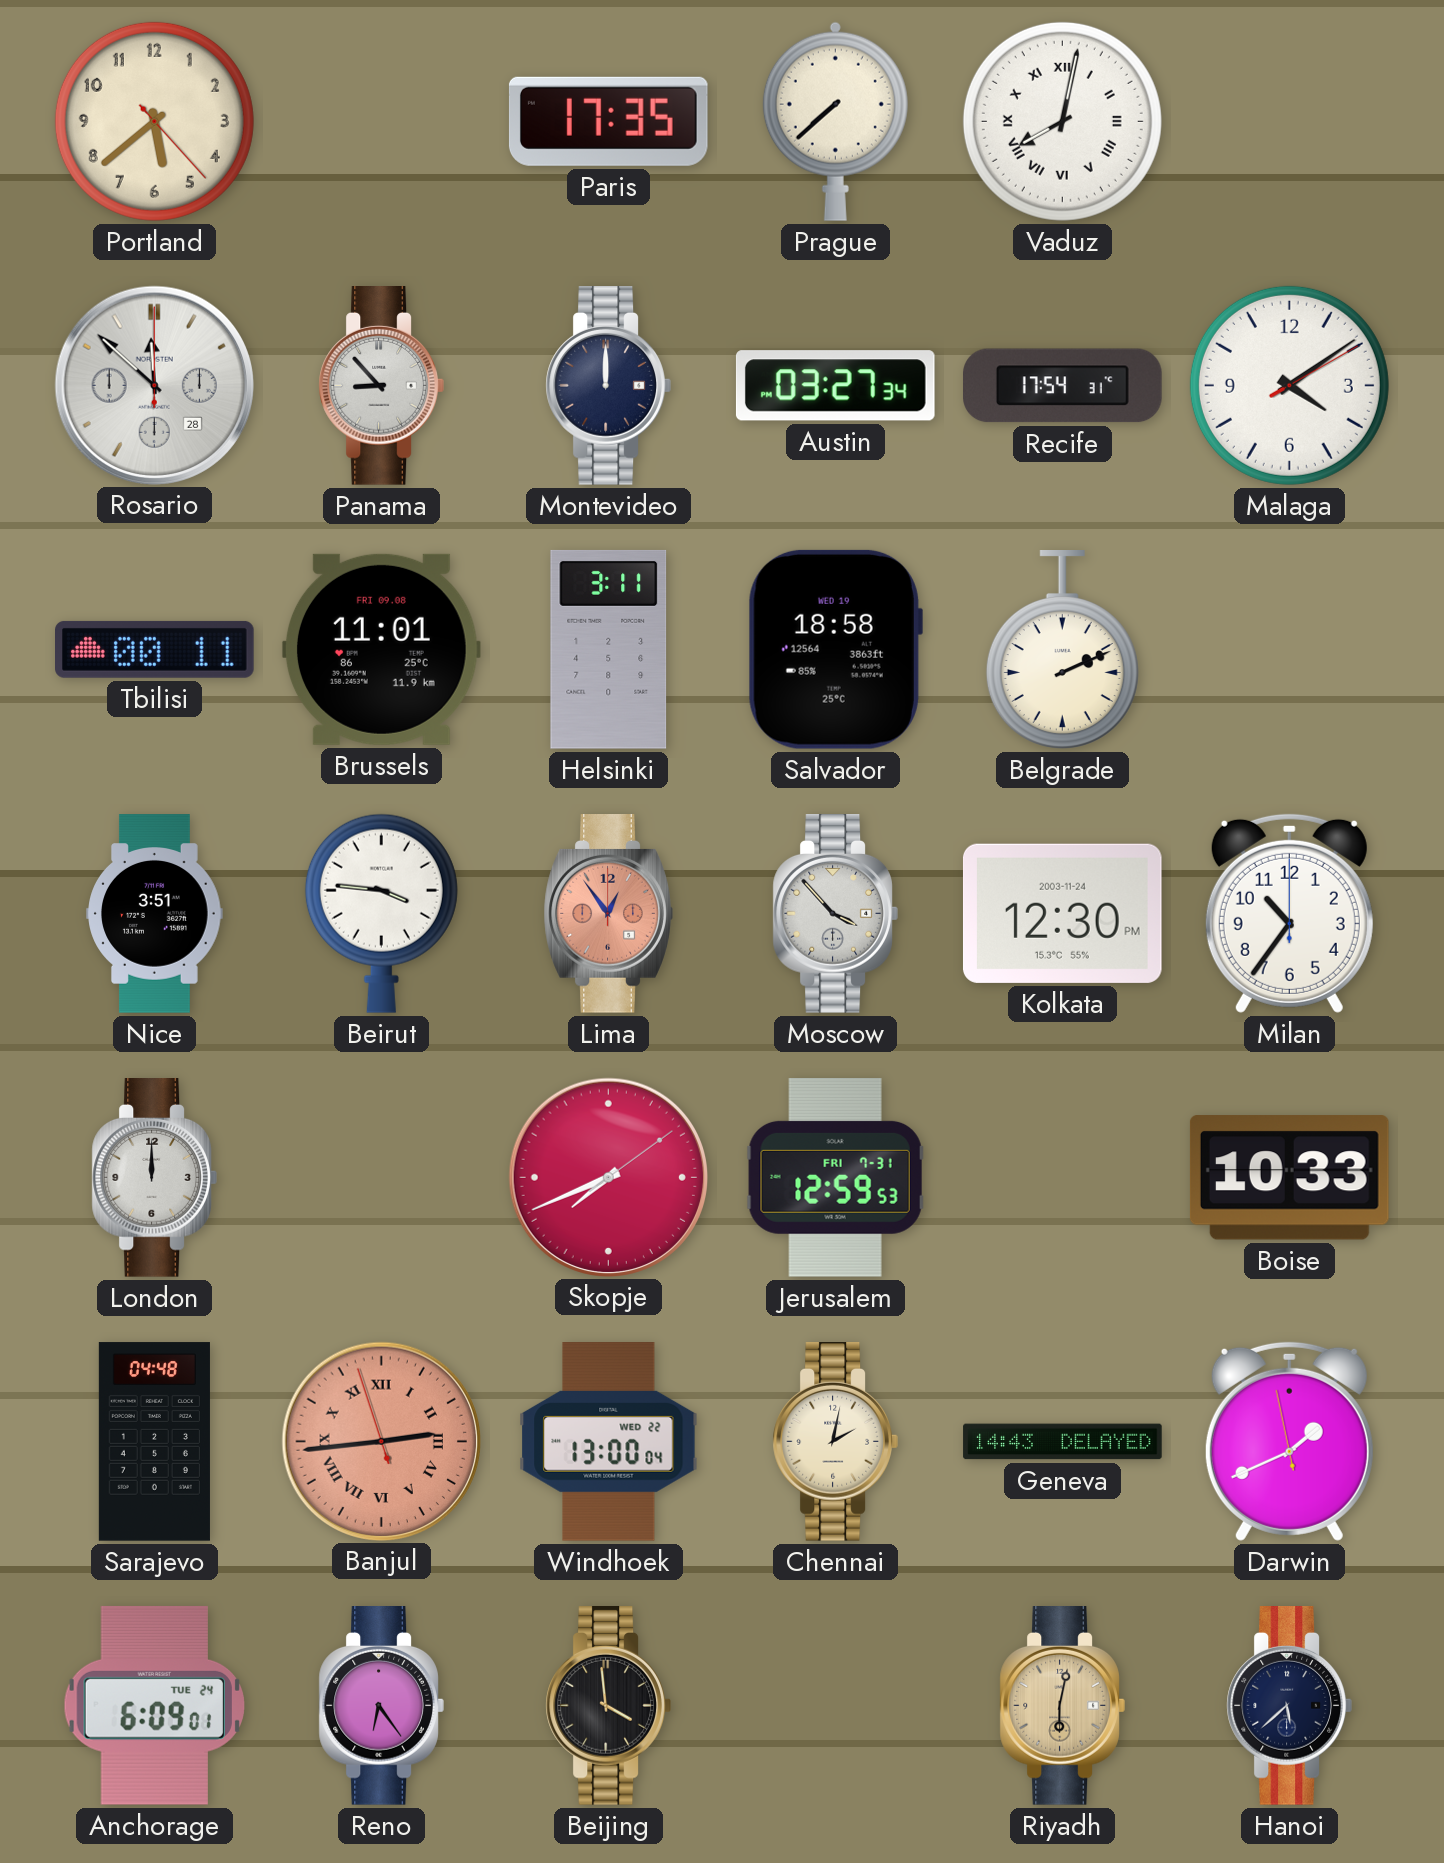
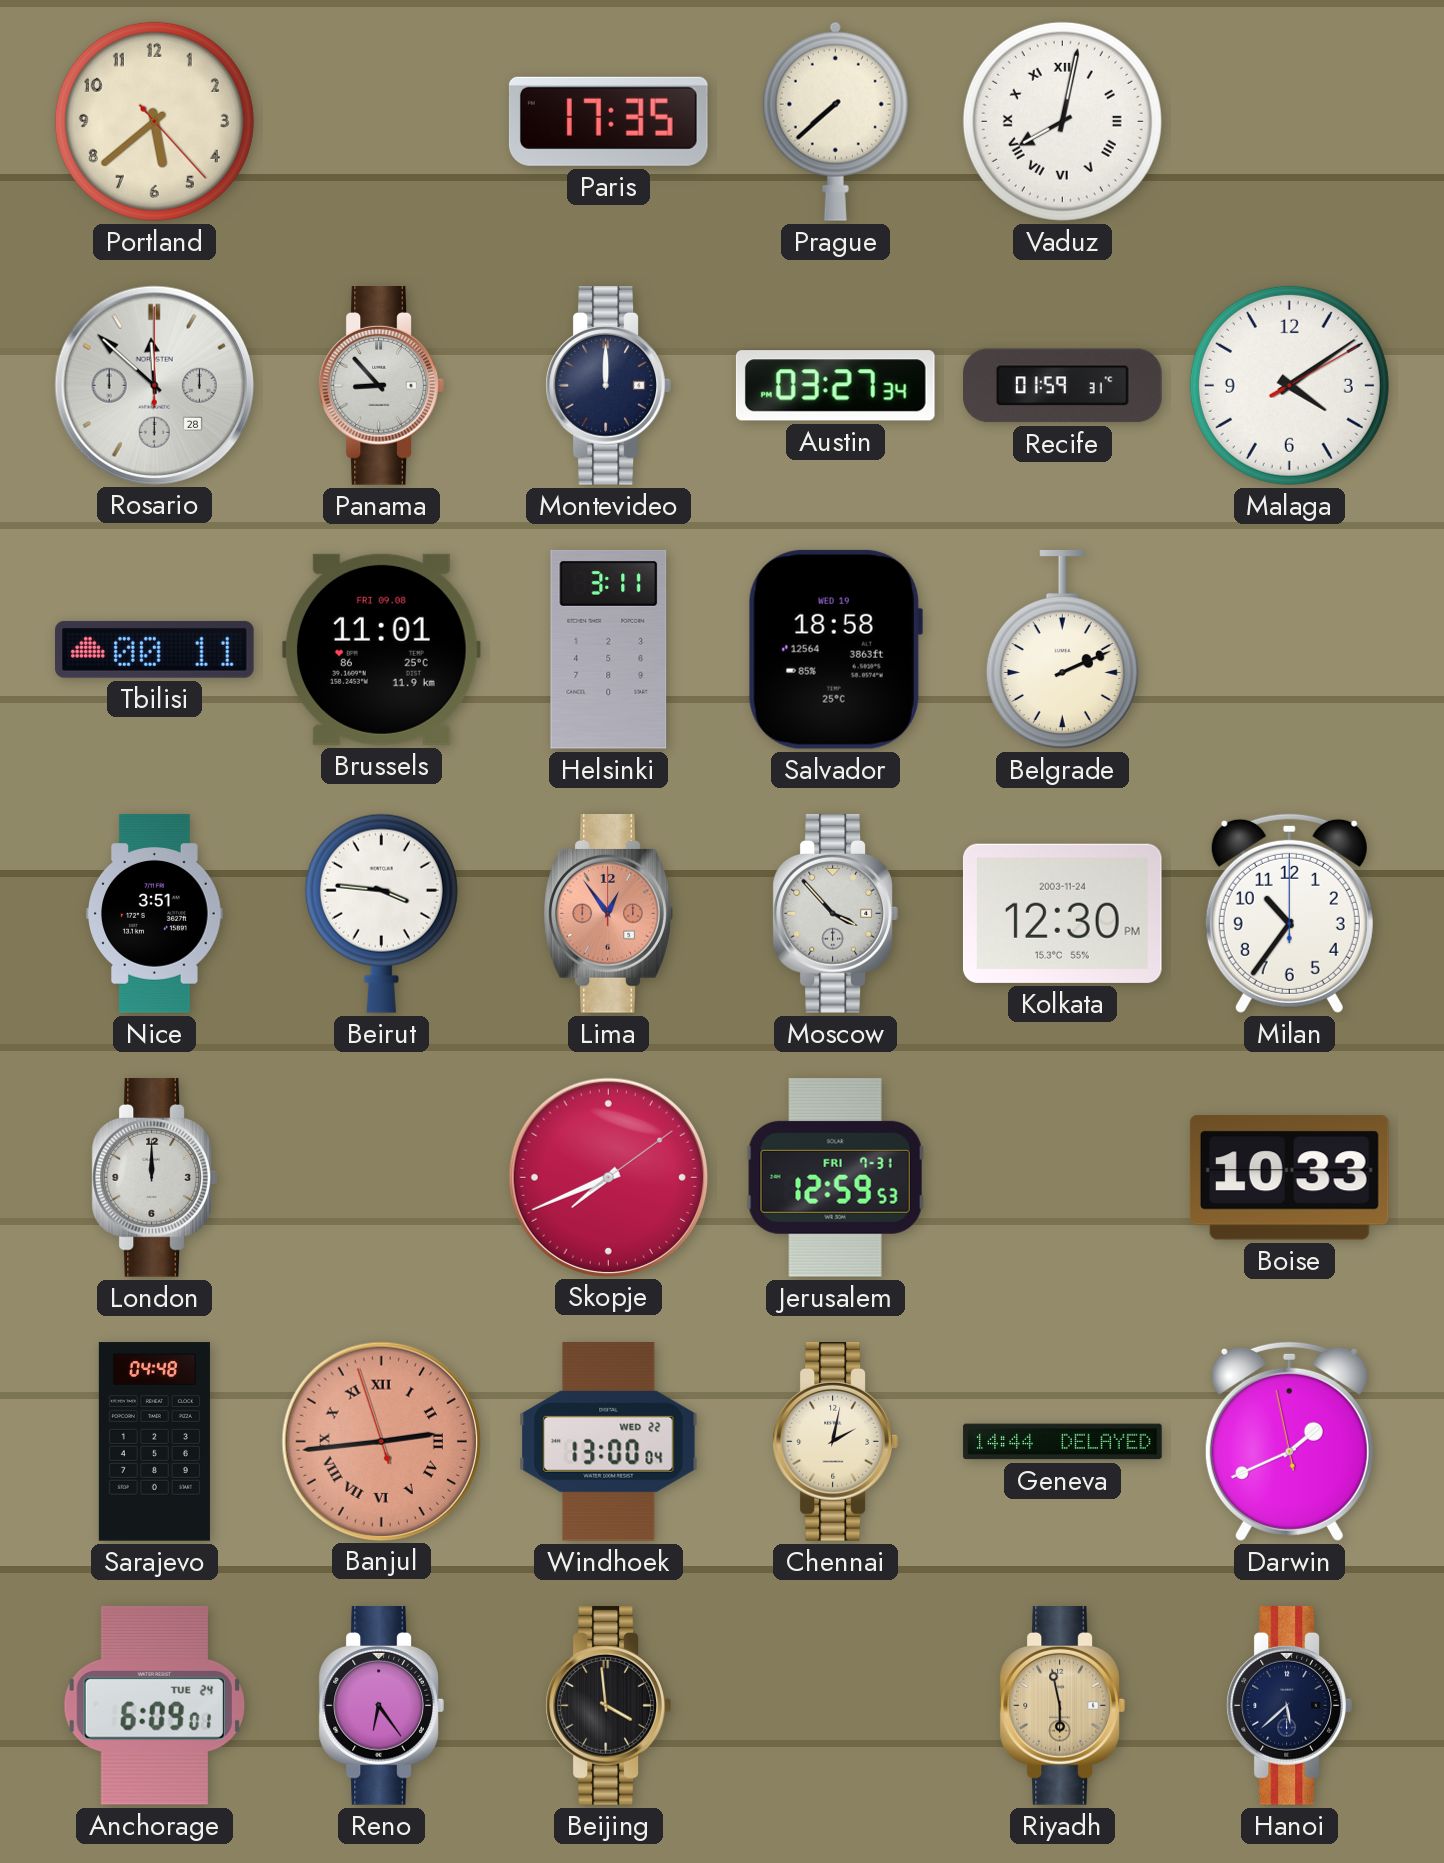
Recife: 17:54 -> 01:59
Geneva: 14:43 -> 14:44
Riyadh: 6:02 -> 5:58
